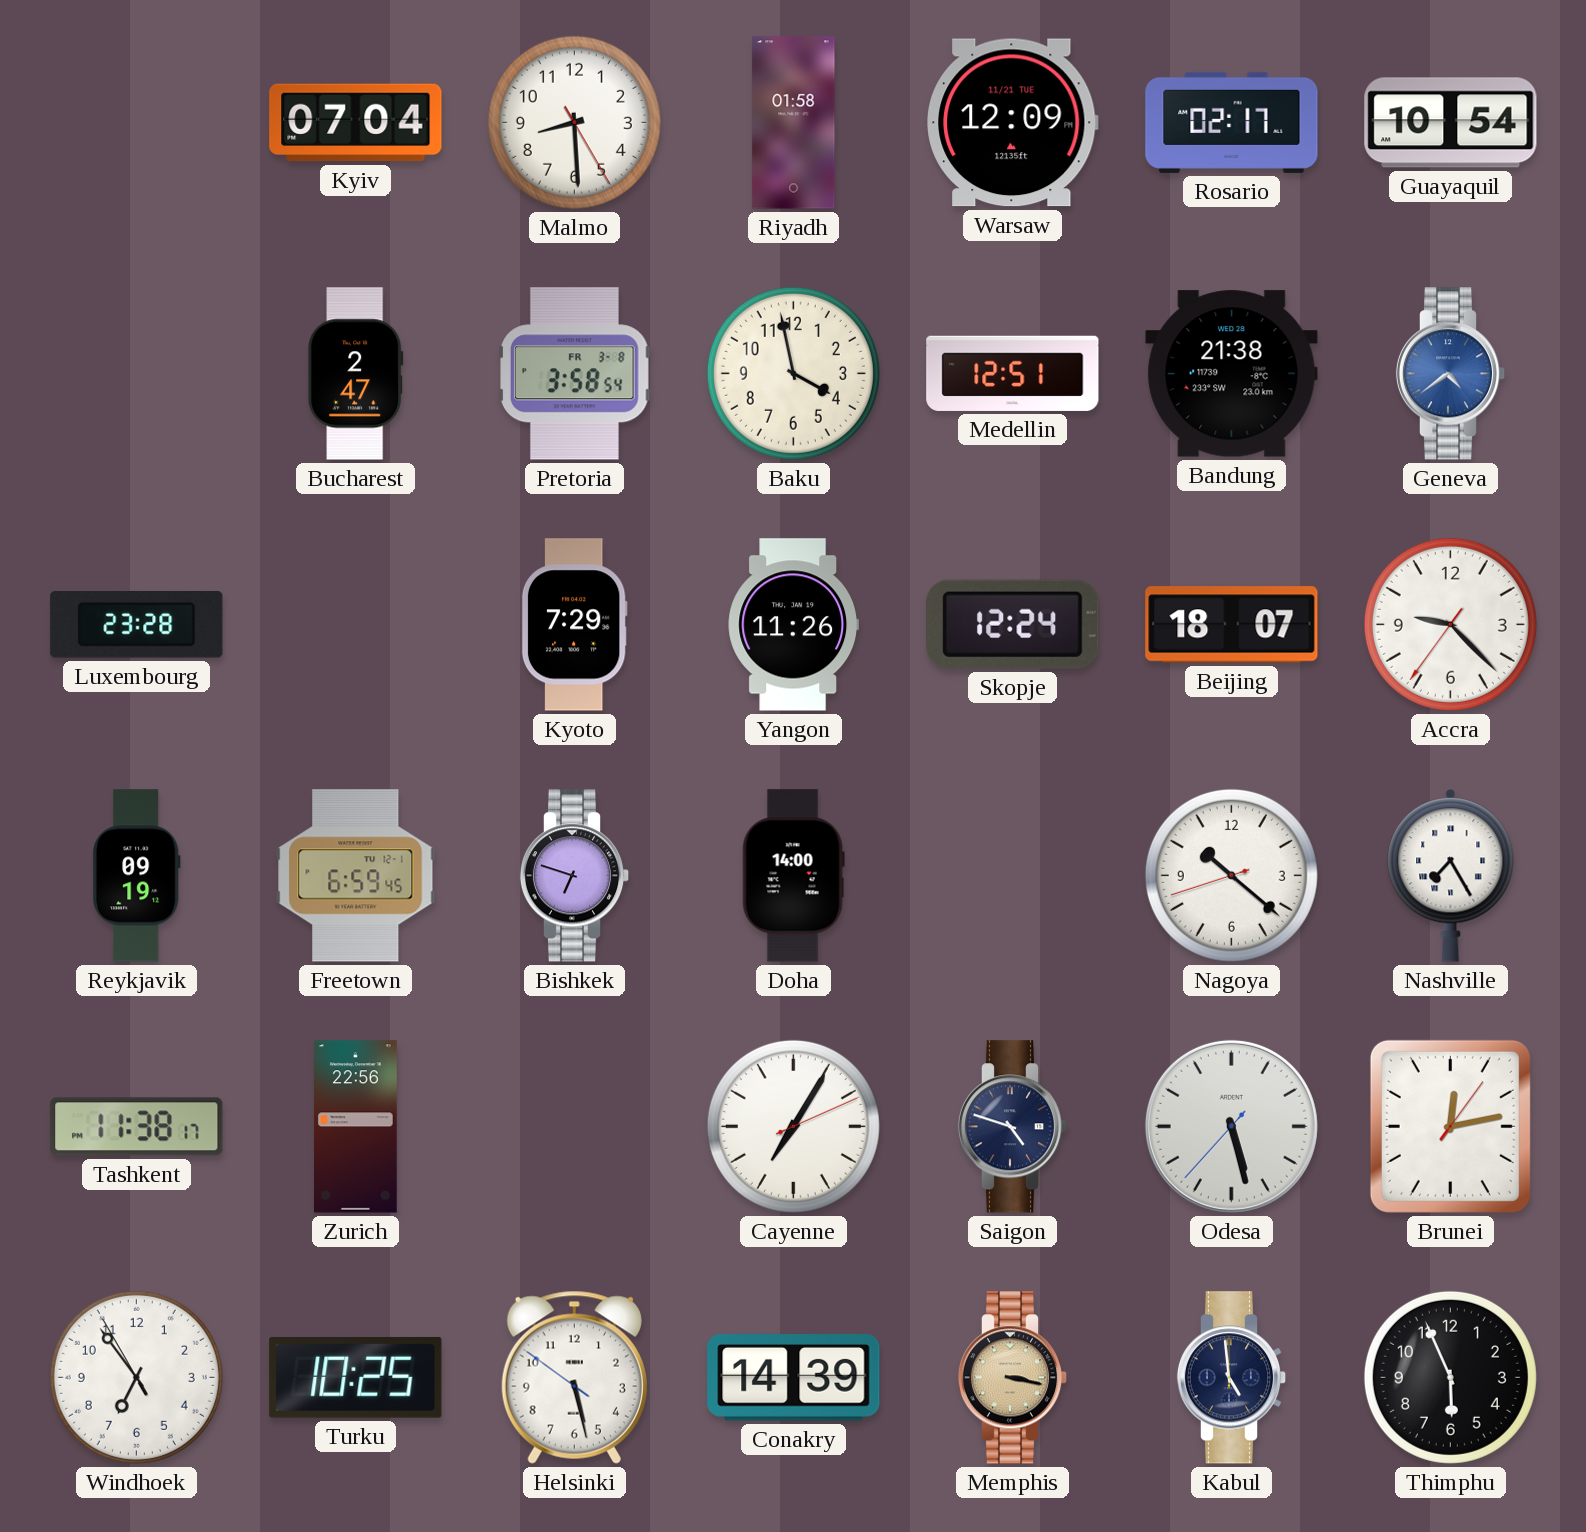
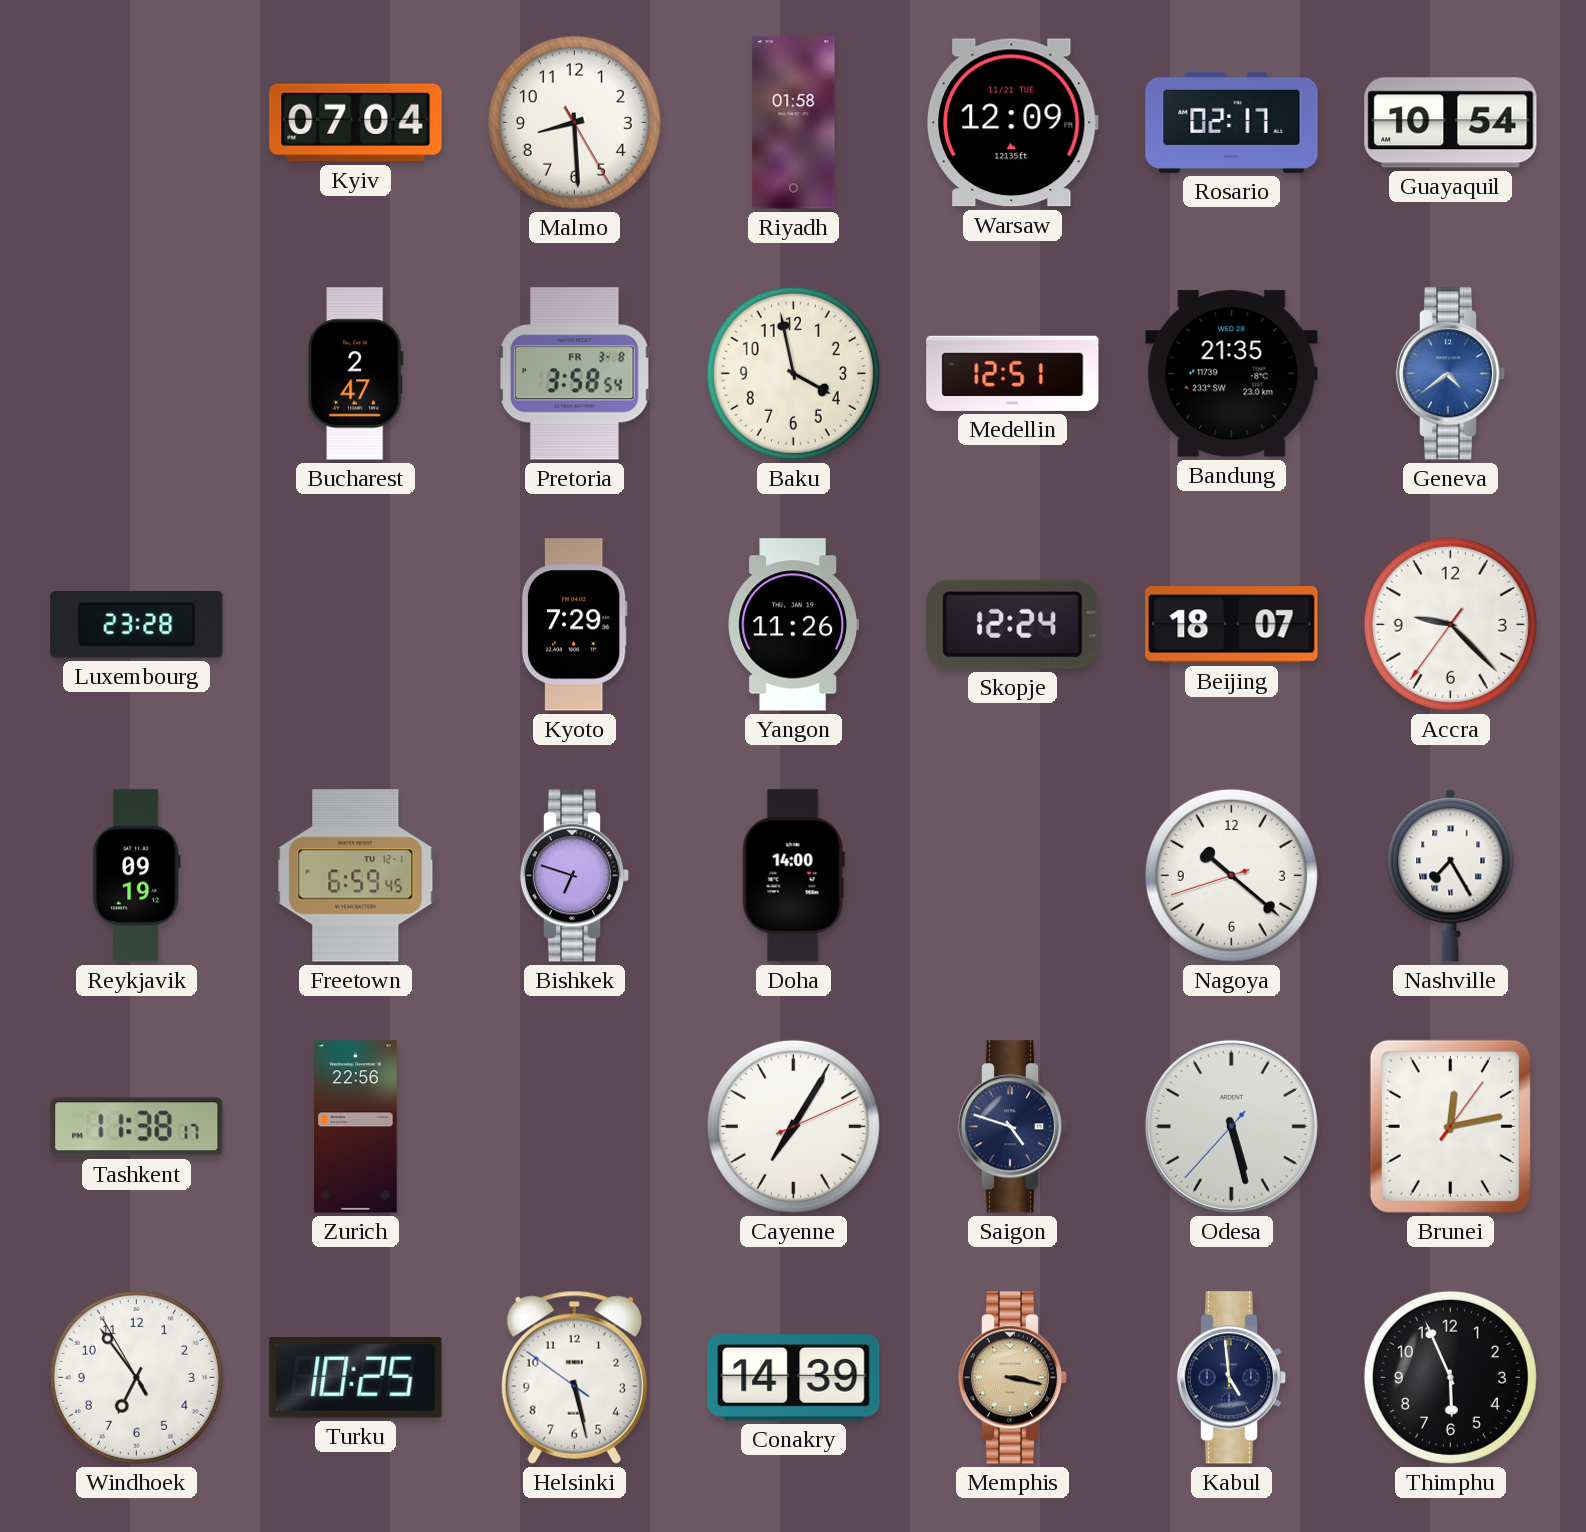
Bandung: 21:38 -> 21:35
